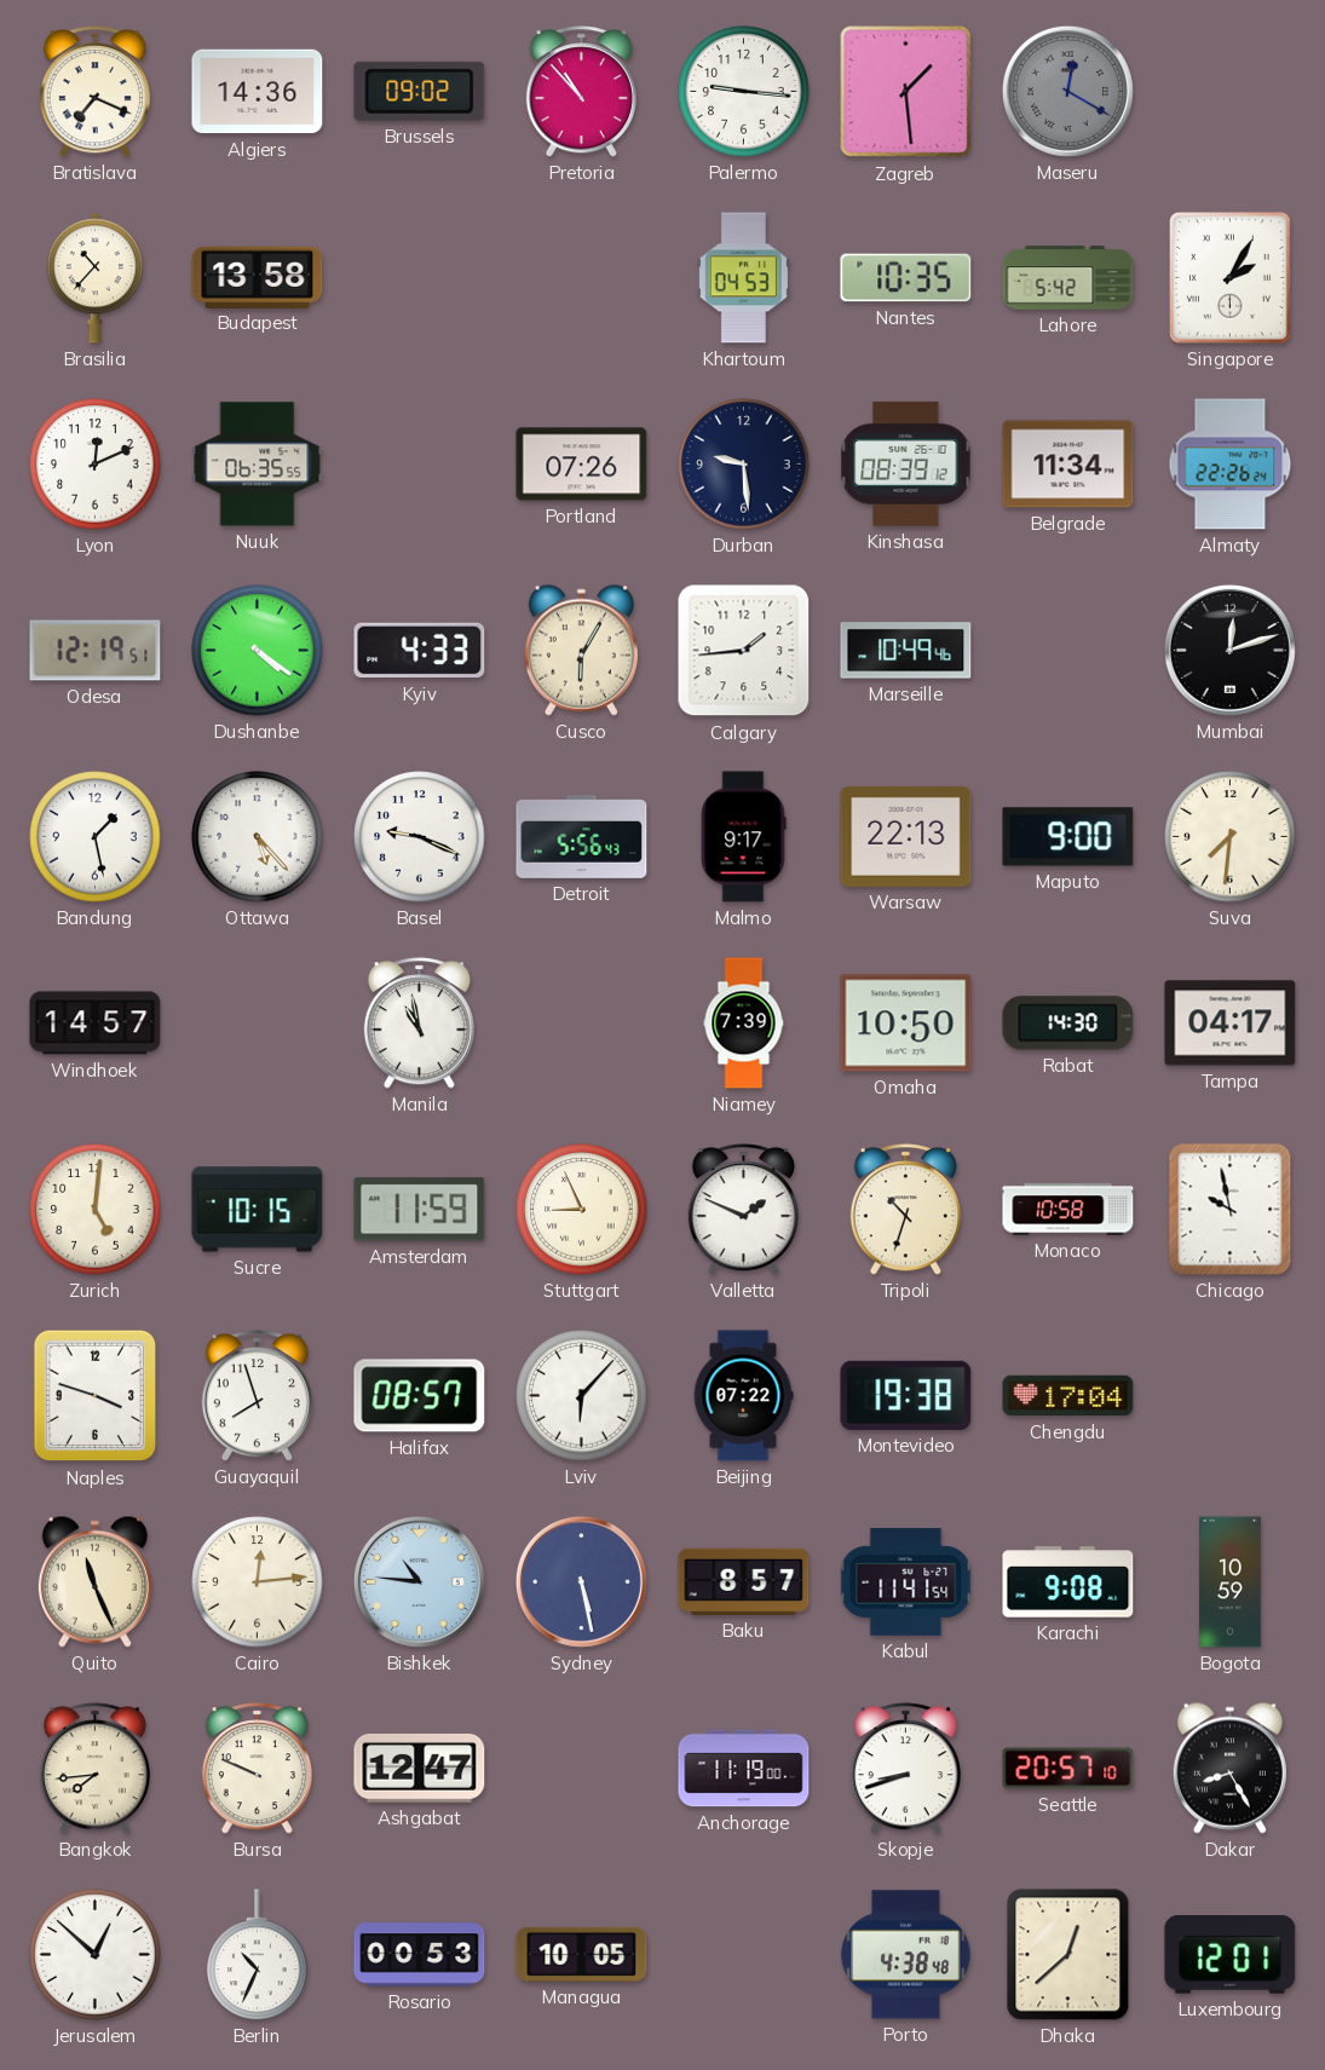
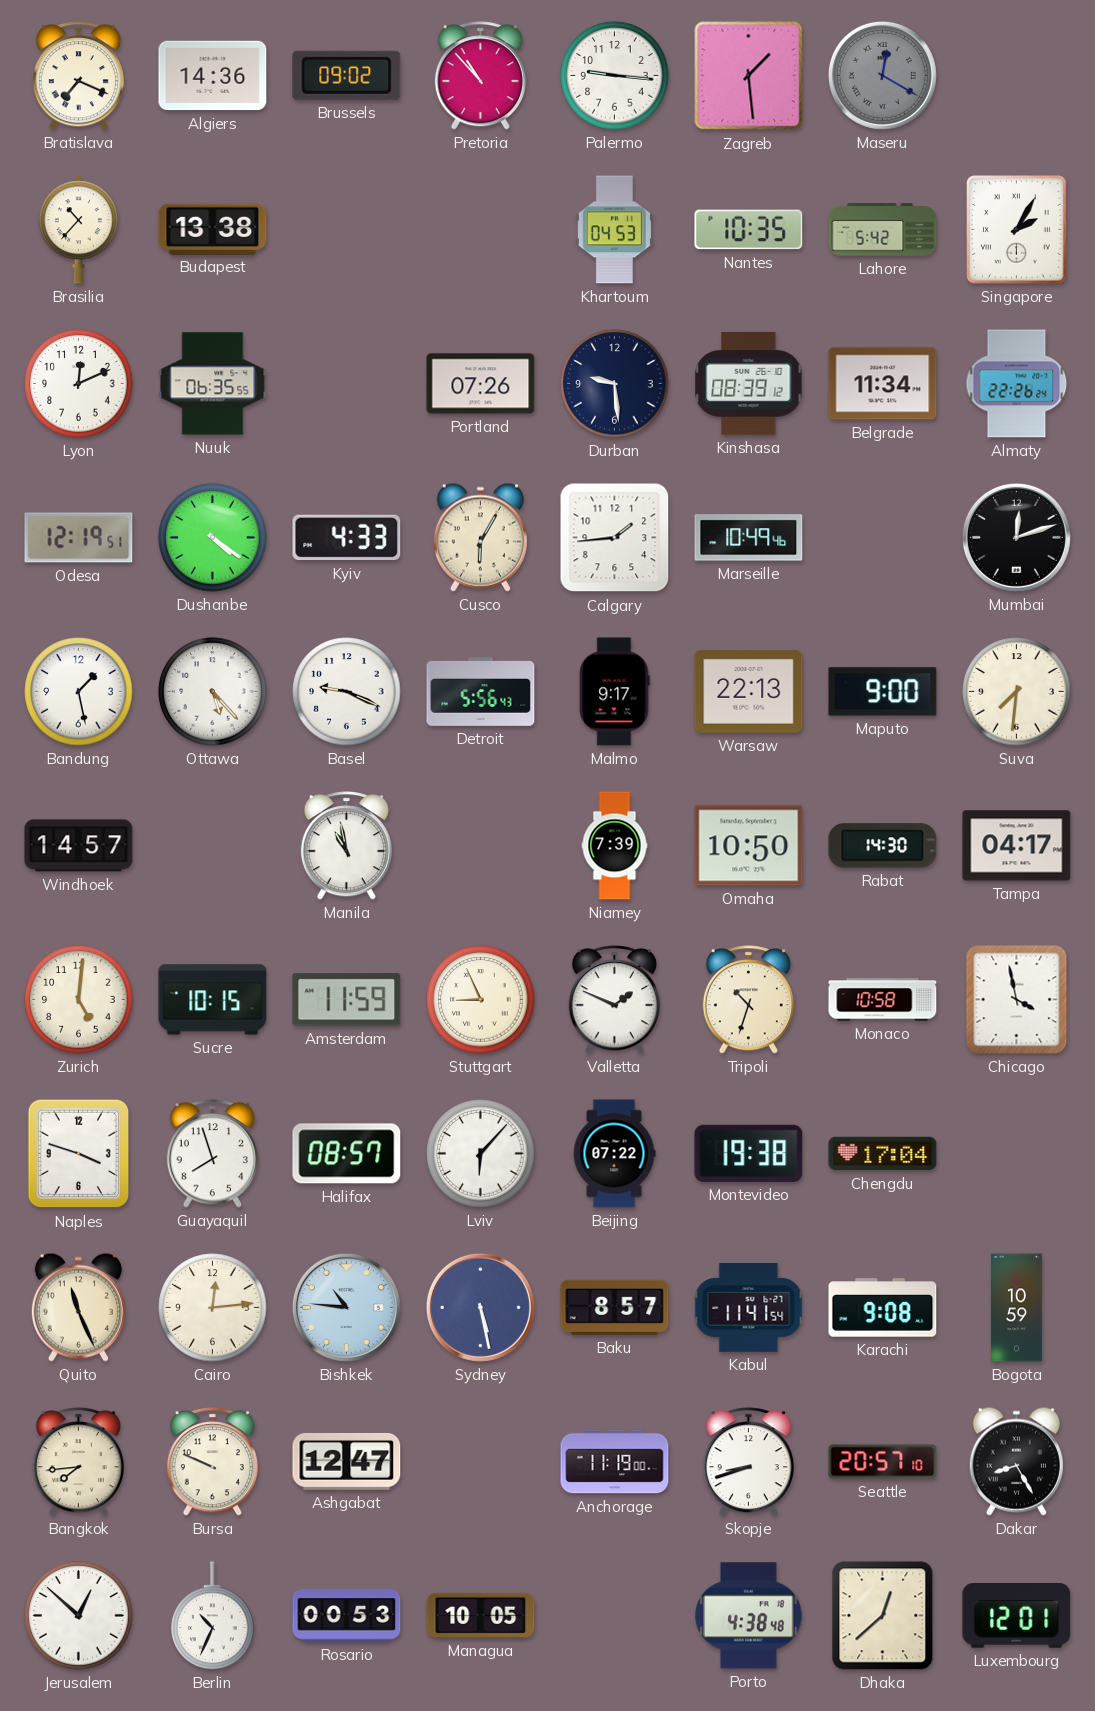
Budapest: 13:58 -> 13:38
Chicago: 9:58 -> 3:58
